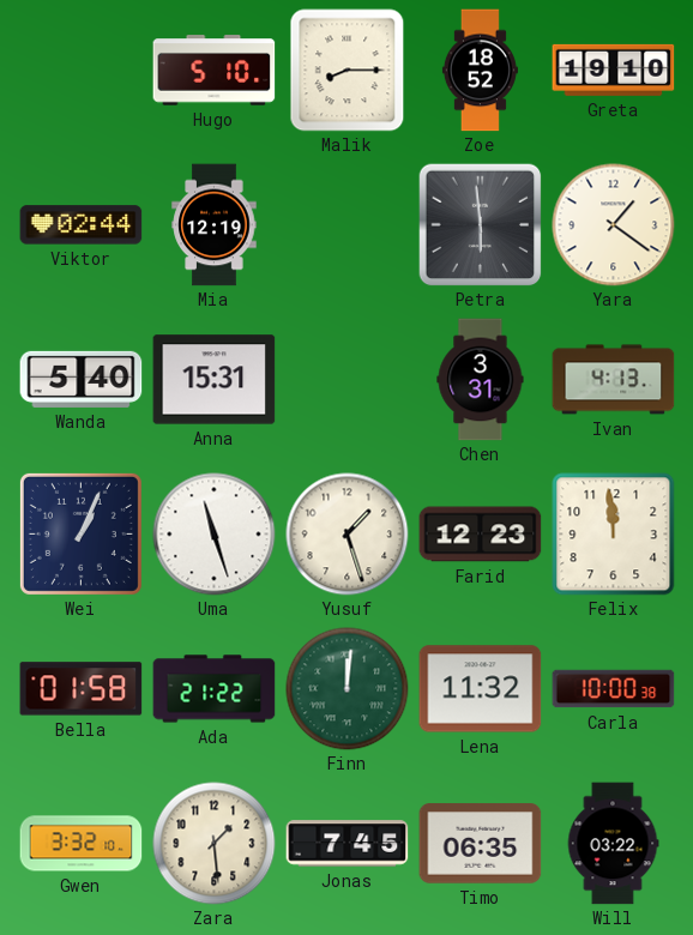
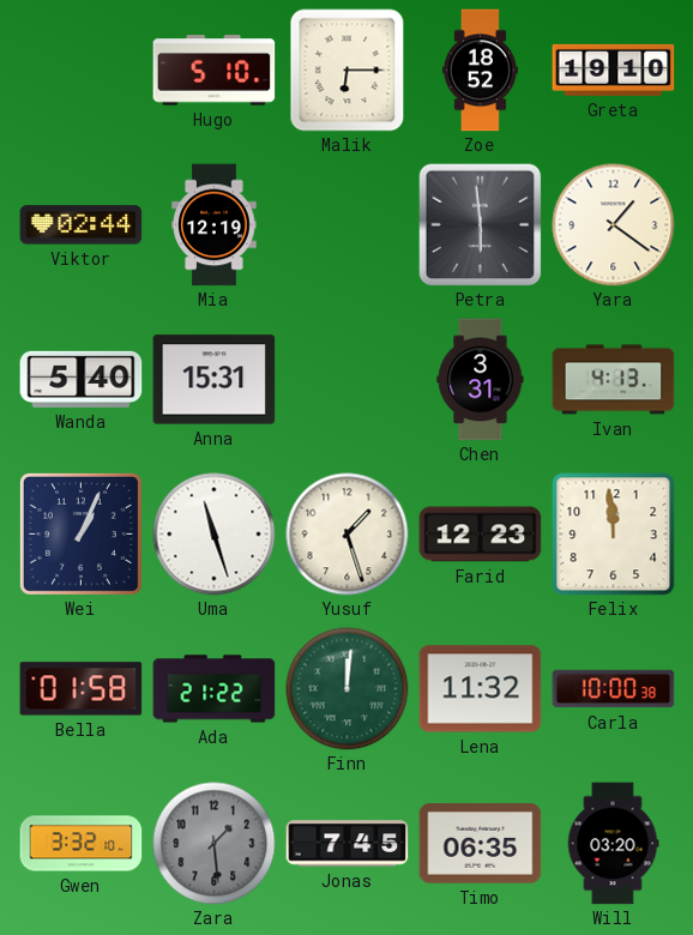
Malik: 8:15 -> 6:15
Zara dial: cream -> grey
Will: 03:22 -> 03:20
